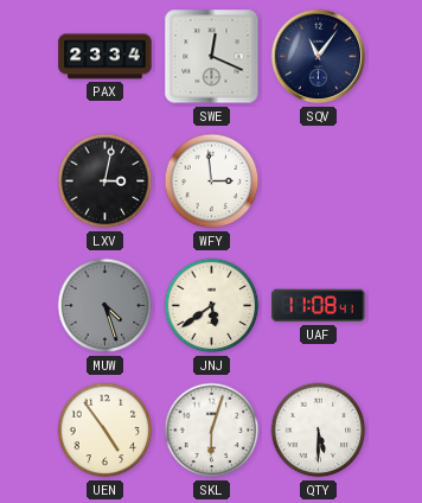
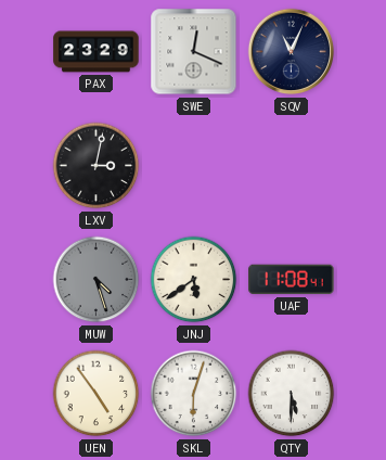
PAX: 23:34 -> 23:29
SQV: 11:06 -> 11:04
WFY: 2:59 -> none
